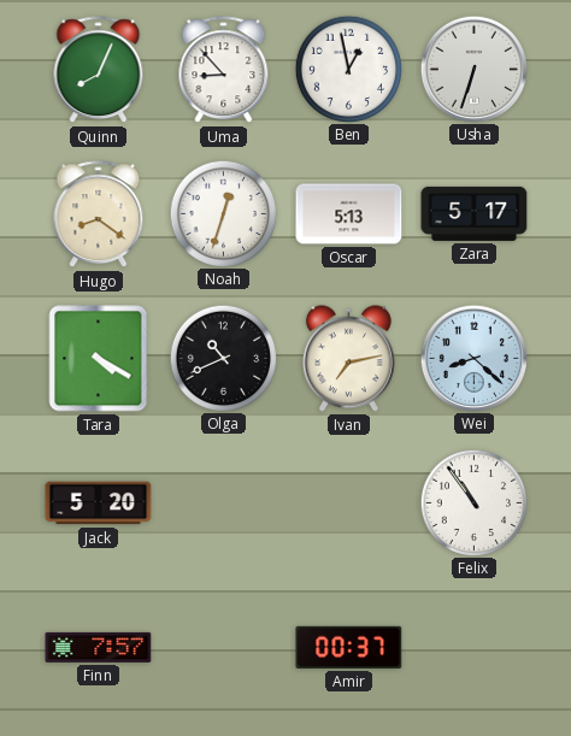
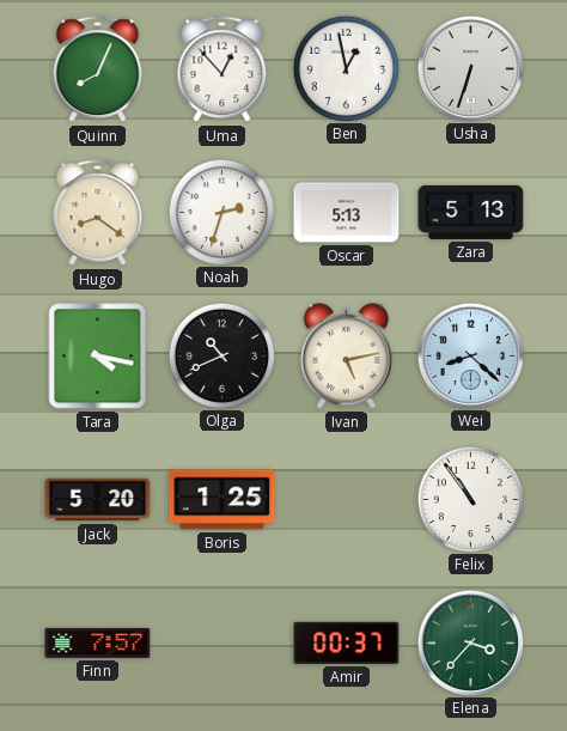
Uma: 8:53 -> 12:53
Noah: 12:33 -> 2:33
Zara: 5:17 -> 5:13
Tara: 4:20 -> 4:17
Ivan: 7:13 -> 5:13
Boris: none -> 1:25
Elena: none -> 3:37
